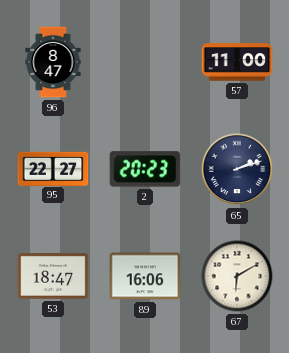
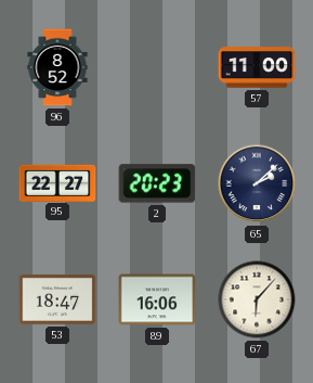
96: 8:47 -> 8:52
65: 2:12 -> 2:08
67: 6:10 -> 6:07
